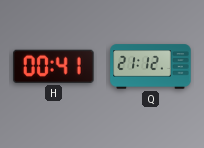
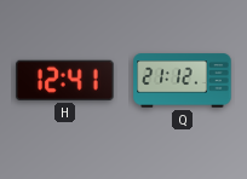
H: 00:41 -> 12:41
